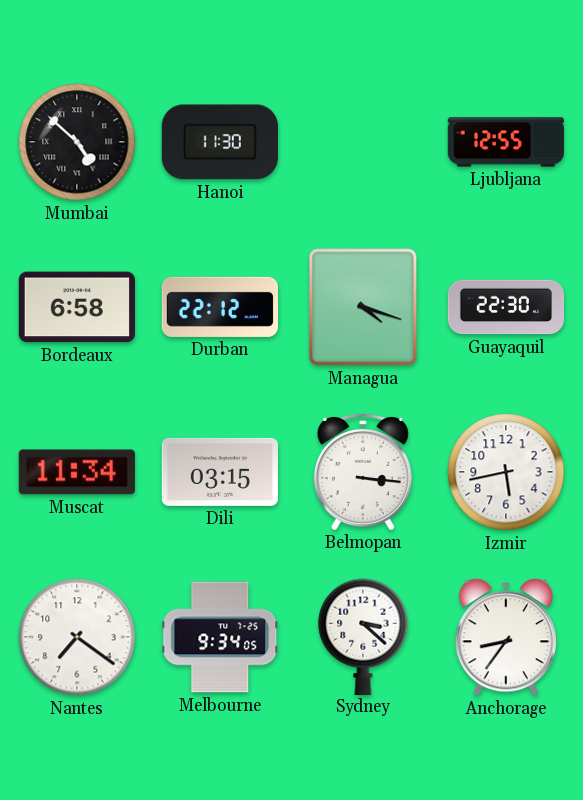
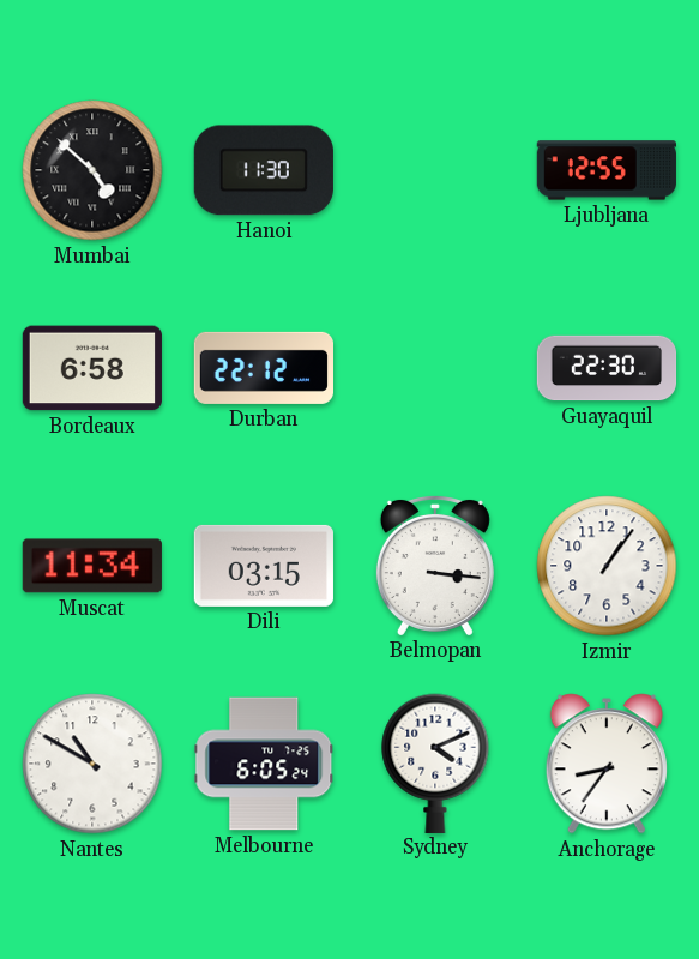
Managua: 4:18 -> none
Izmir: 5:43 -> 1:06
Nantes: 7:21 -> 10:50
Melbourne: 9:34 -> 6:05
Sydney: 3:22 -> 4:11
